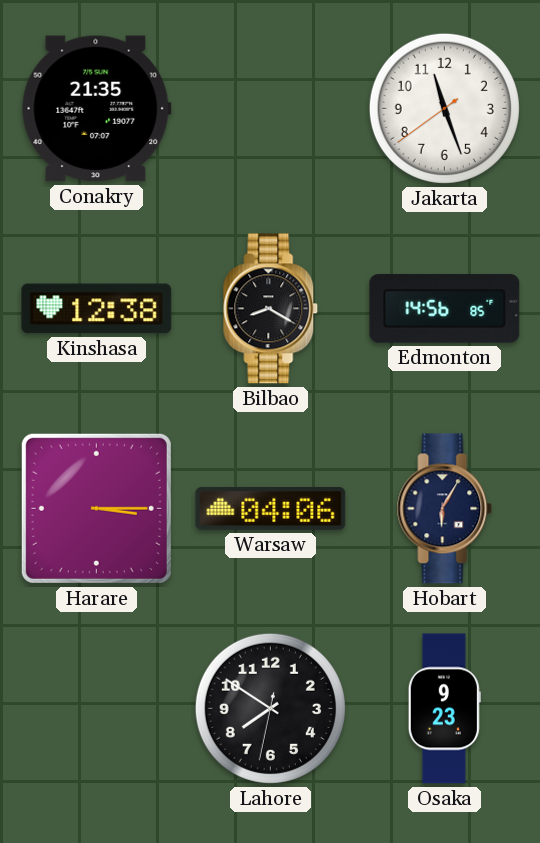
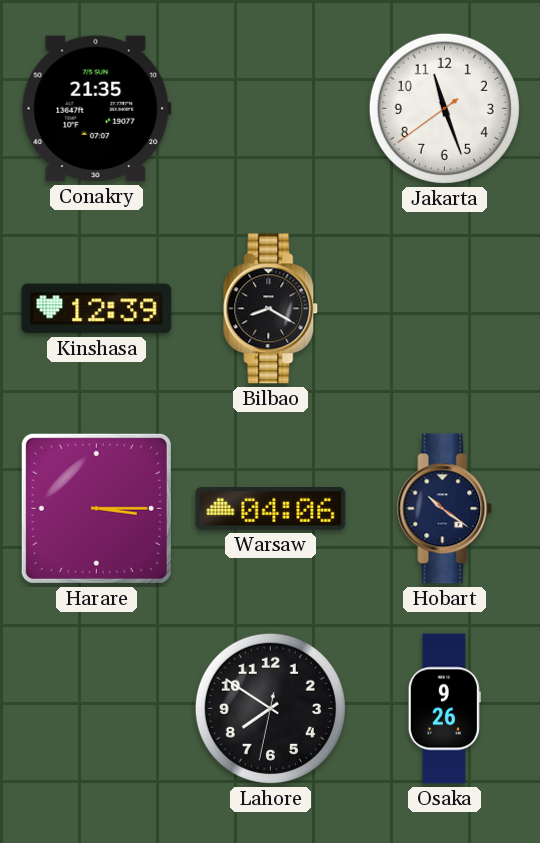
Kinshasa: 12:38 -> 12:39
Edmonton: 14:56 -> none
Hobart: 6:05 -> 10:21
Osaka: 9:23 -> 9:26
